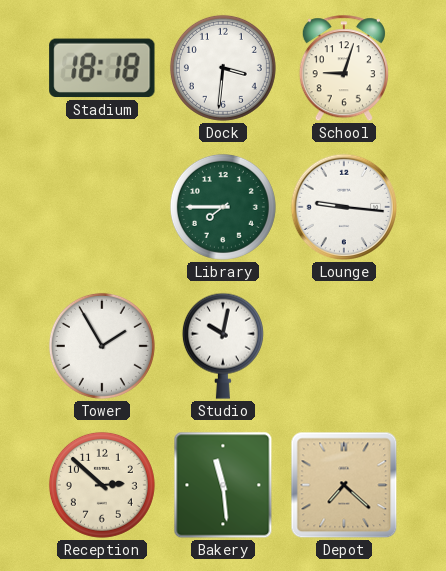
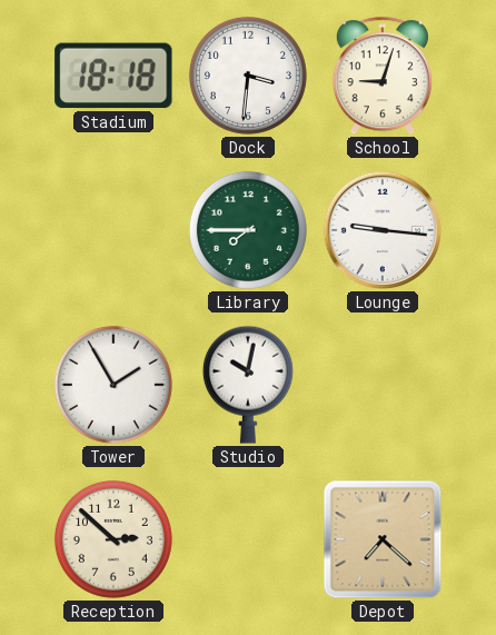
Bakery: 11:29 -> none
